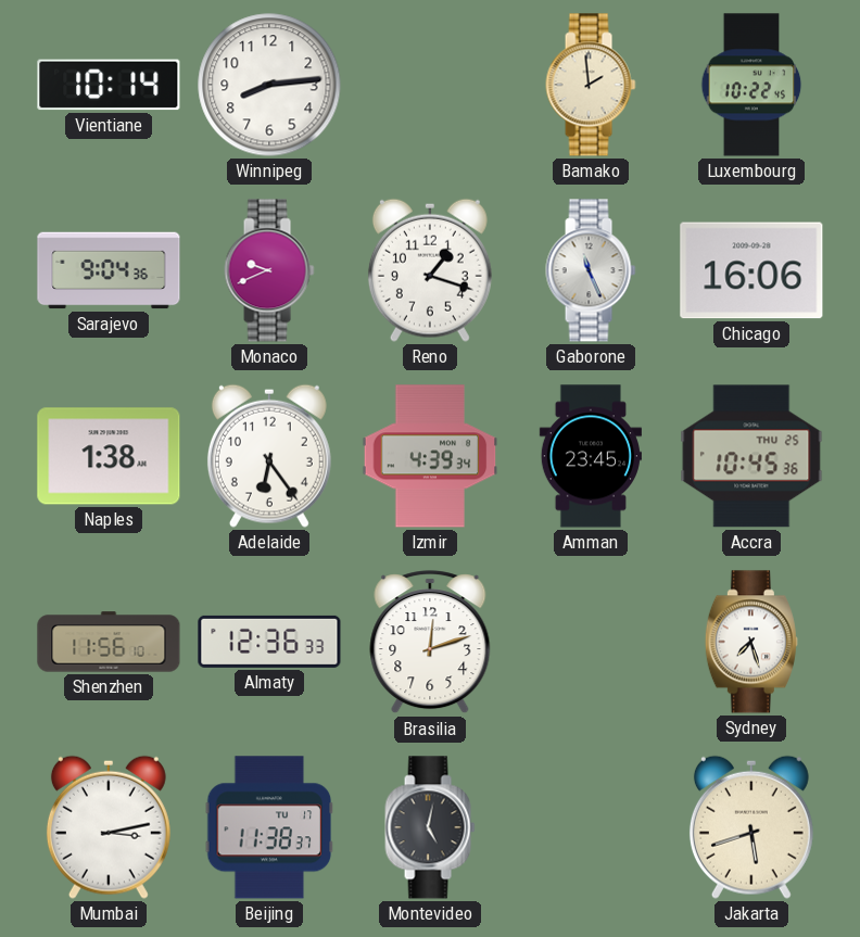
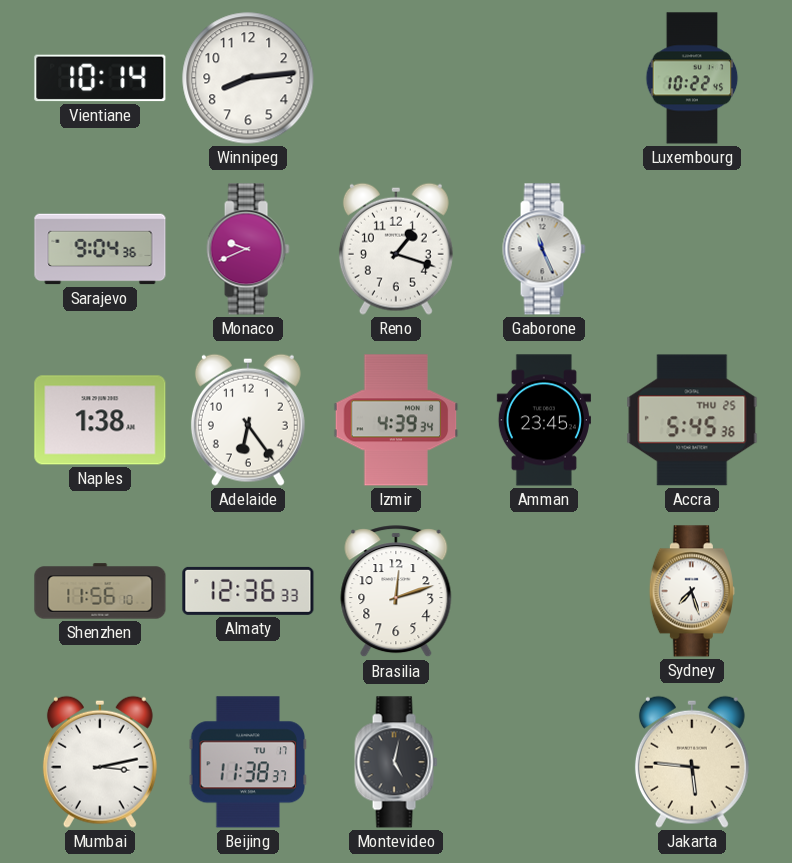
Bamako: 1:59 -> none
Chicago: 16:06 -> none
Accra: 10:45 -> 5:45
Jakarta: 5:42 -> 5:46
